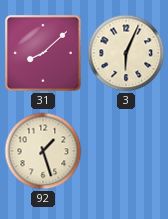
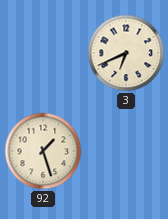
31: 8:08 -> none
3: 6:04 -> 6:41
